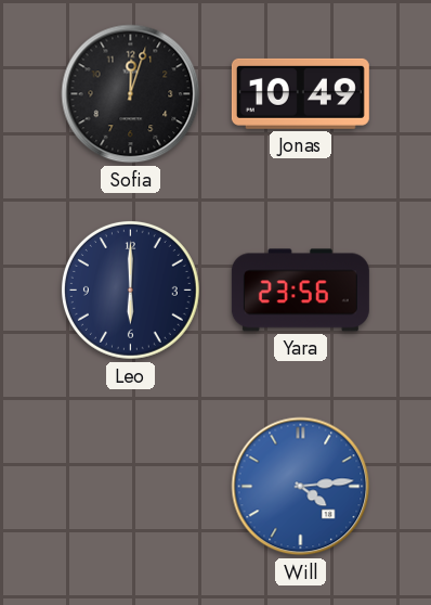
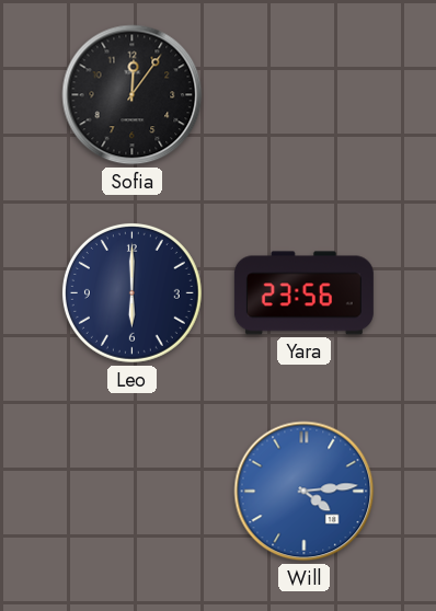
Sofia: 12:03 -> 12:06
Jonas: 10:49 -> none
